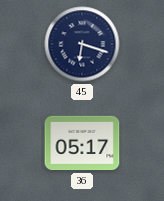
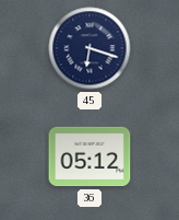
36: 05:17 -> 05:12
